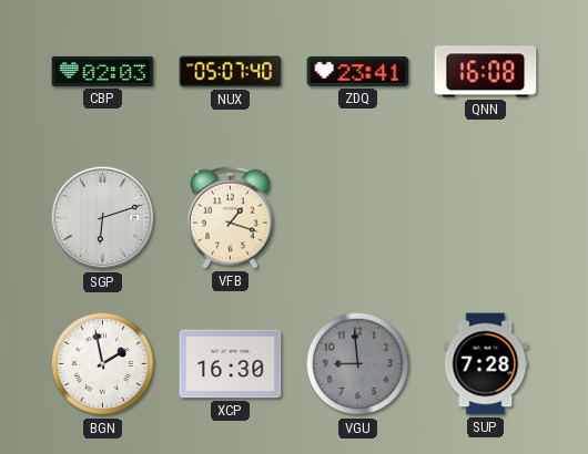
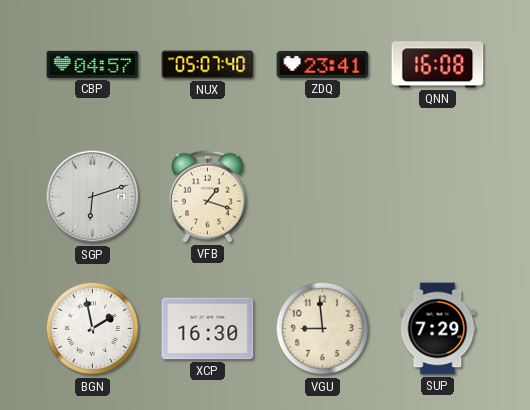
CBP: 02:03 -> 04:57
VGU dial: grey -> cream
SUP: 7:28 -> 7:29
